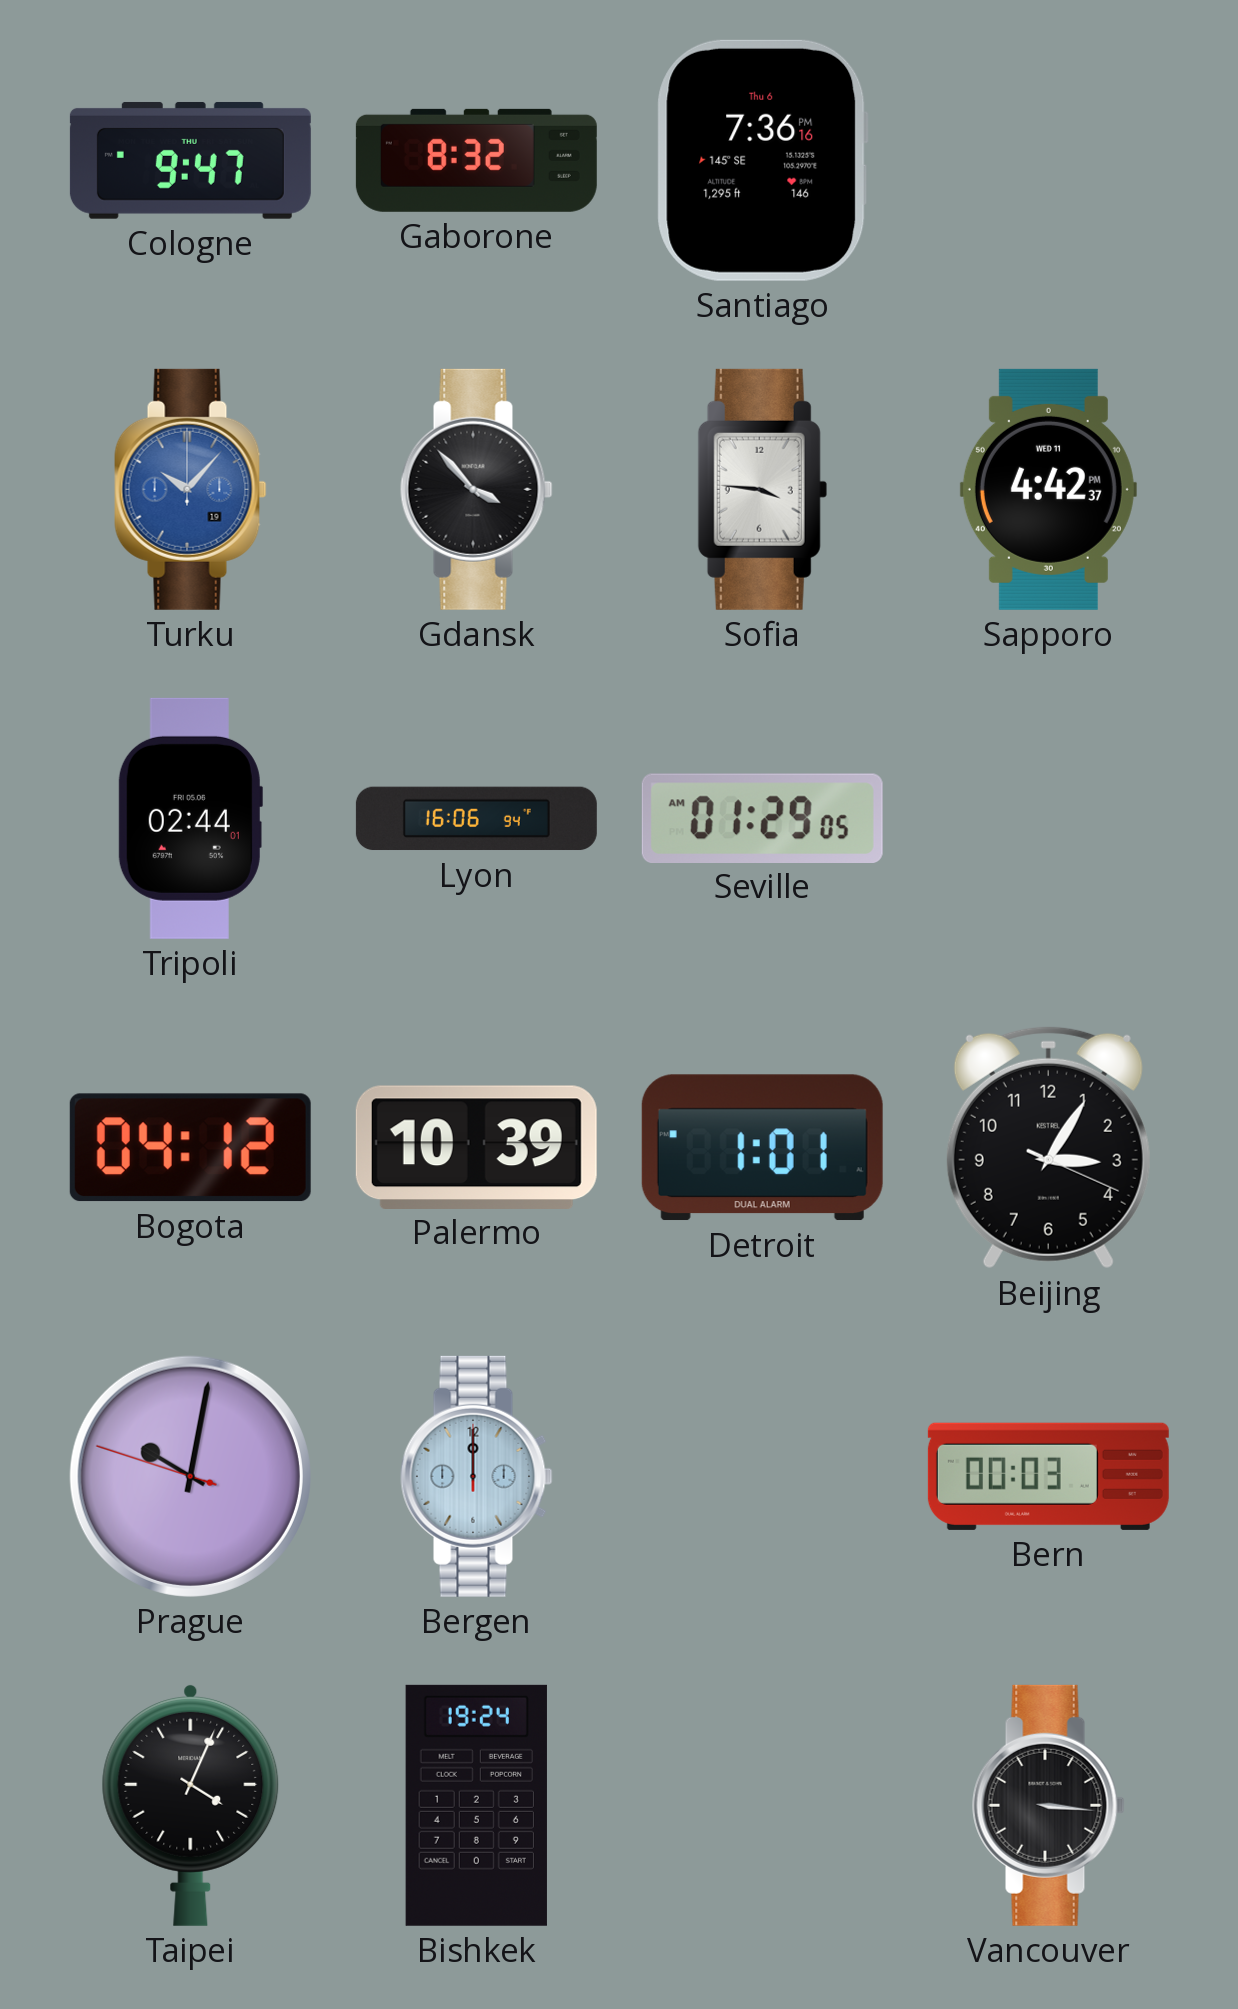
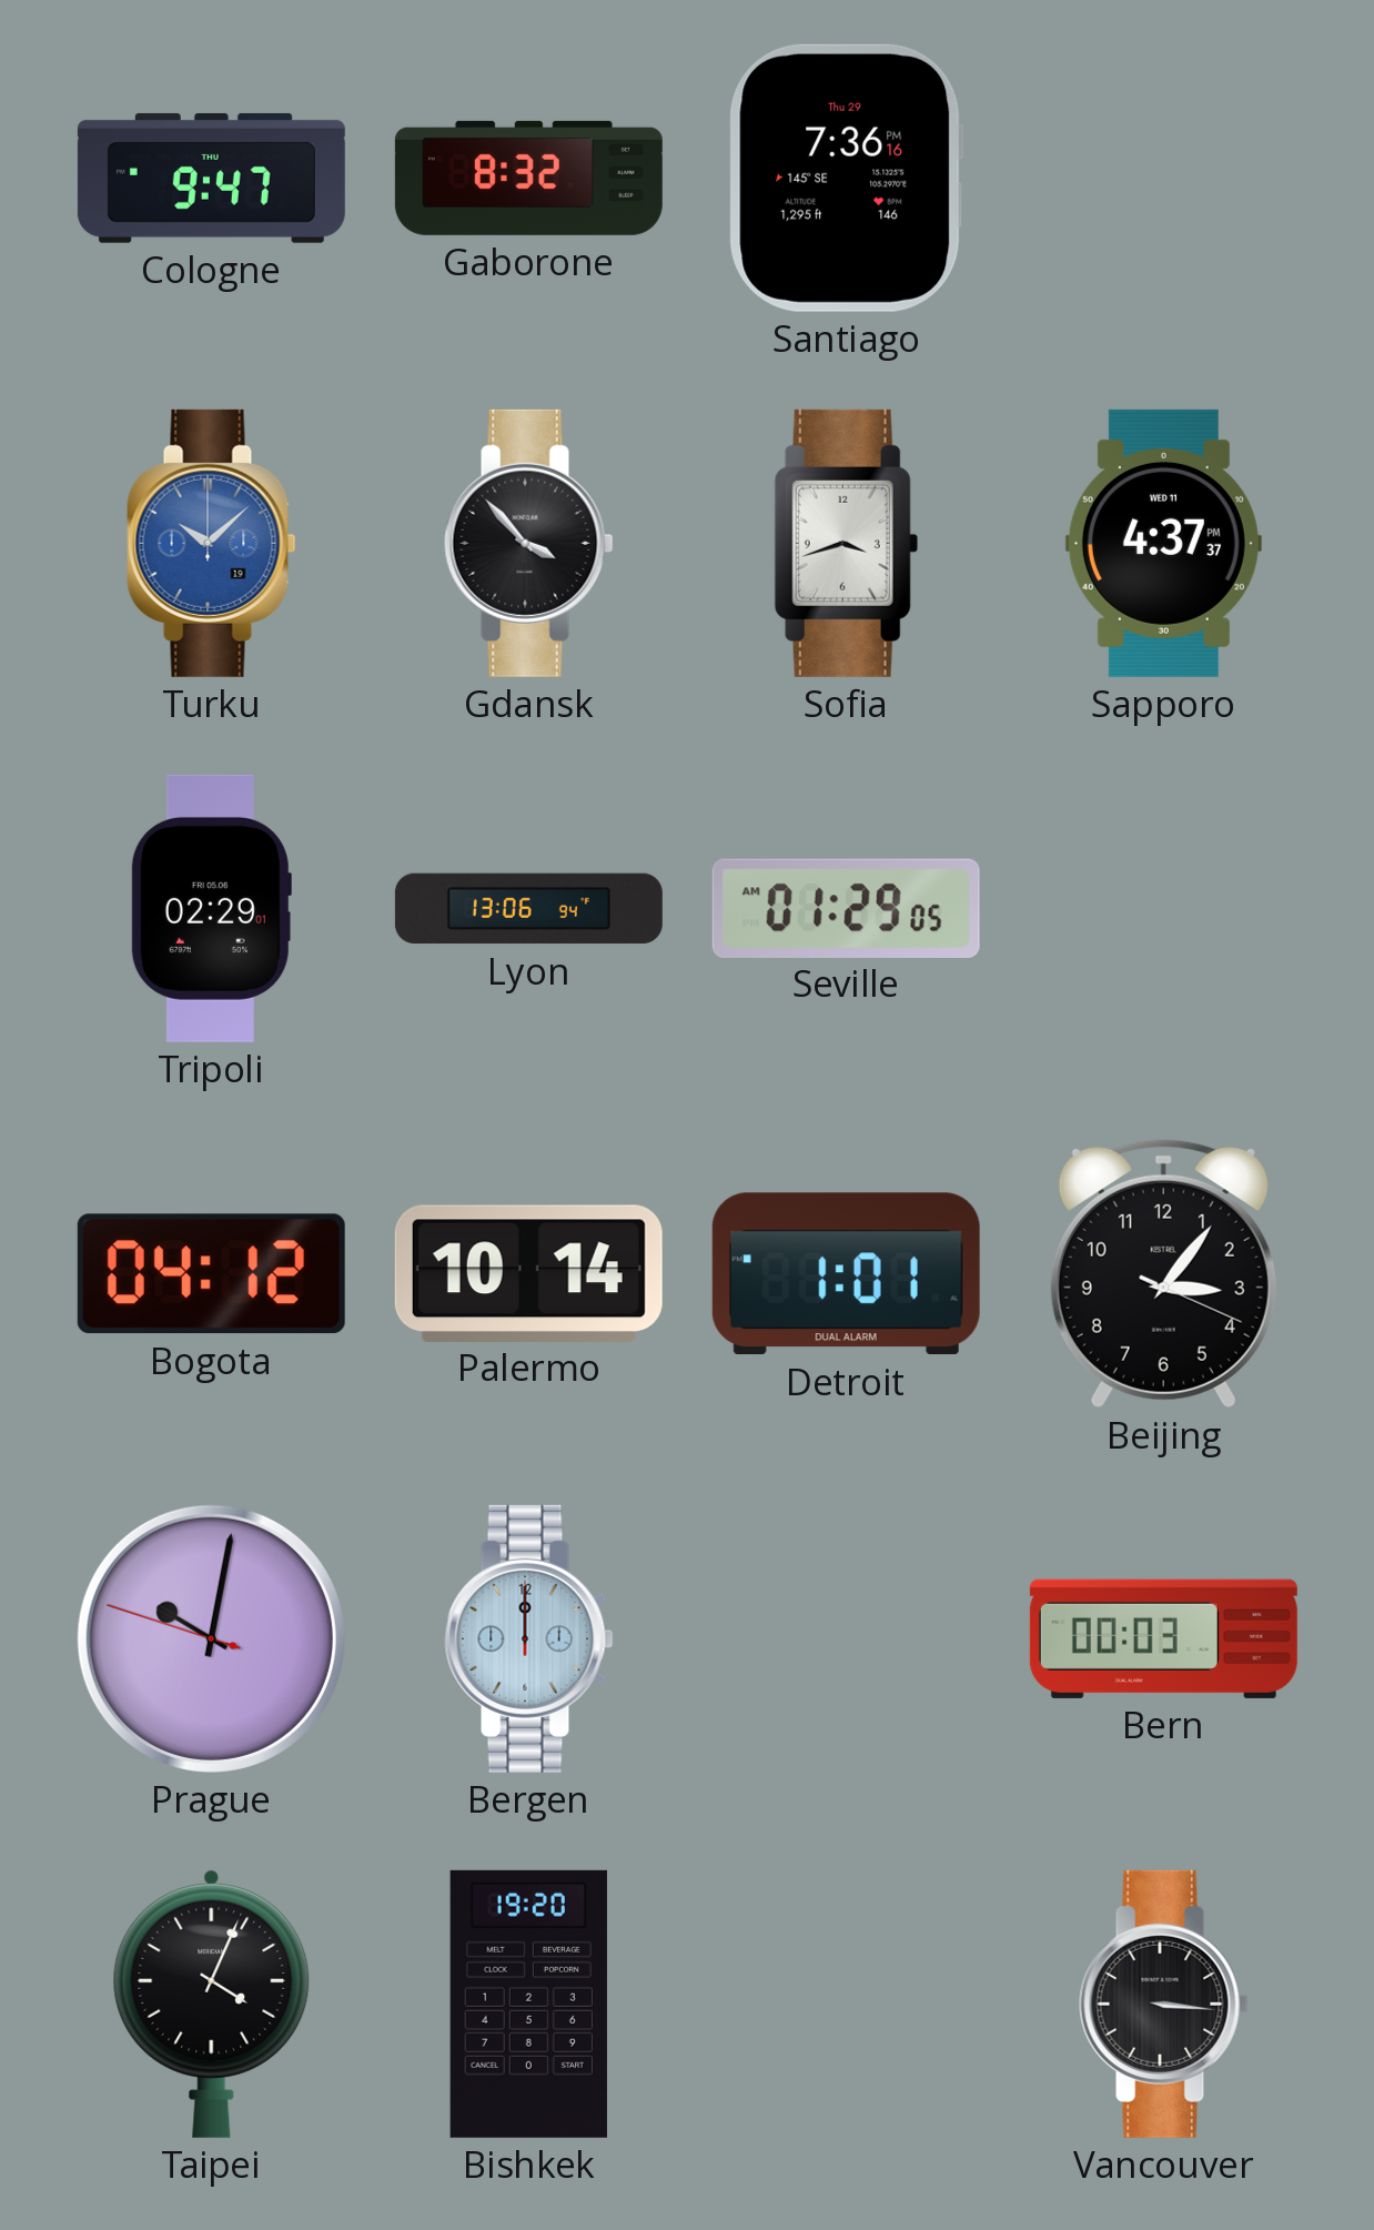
Santiago date: Thu 6 -> Thu 29
Turku: 10:07 -> 10:08
Sofia: 3:46 -> 3:42
Sapporo: 4:42 -> 4:37
Tripoli: 02:44 -> 02:29
Lyon: 16:06 -> 13:06
Palermo: 10:39 -> 10:14
Beijing: 3:05 -> 3:06
Bishkek: 19:24 -> 19:20
